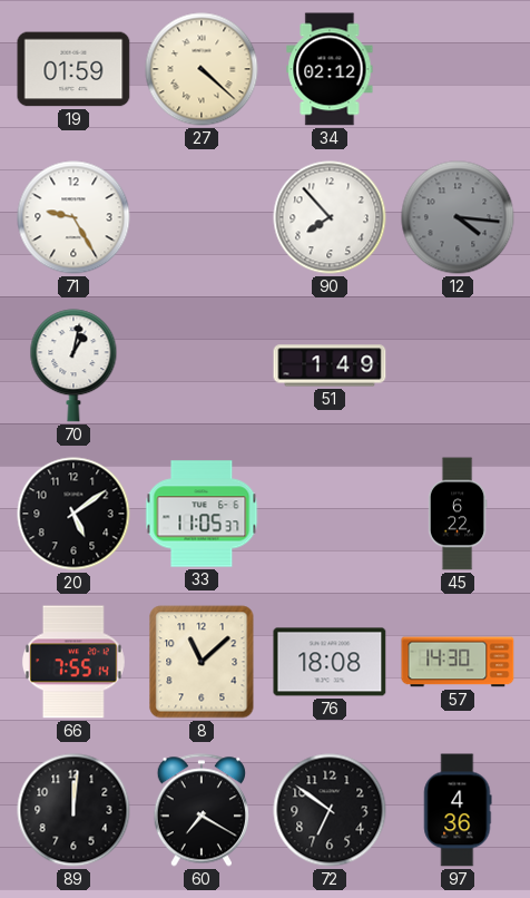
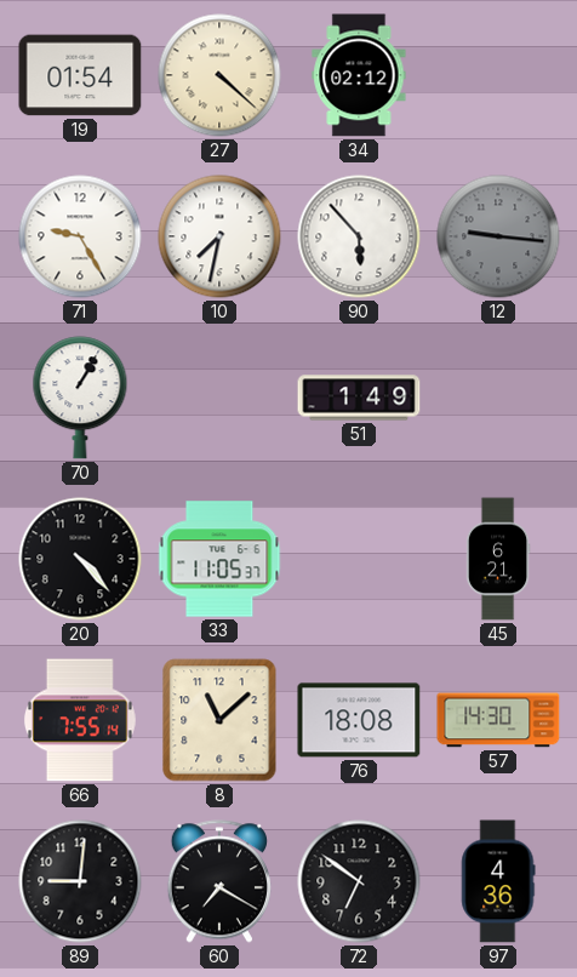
19: 01:59 -> 01:54
10: none -> 7:32
90: 7:53 -> 5:53
12: 4:16 -> 9:16
70: 1:02 -> 1:05
20: 5:09 -> 4:23
45: 6:22 -> 6:21
89: 12:01 -> 9:01
